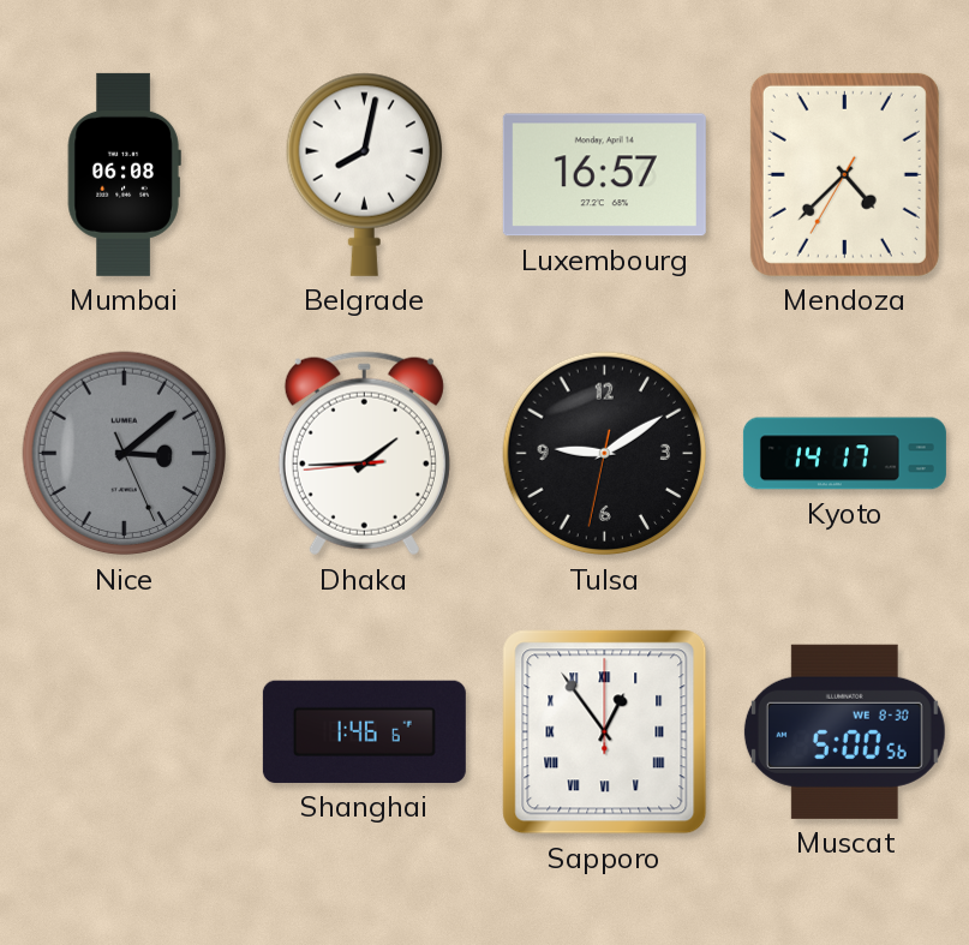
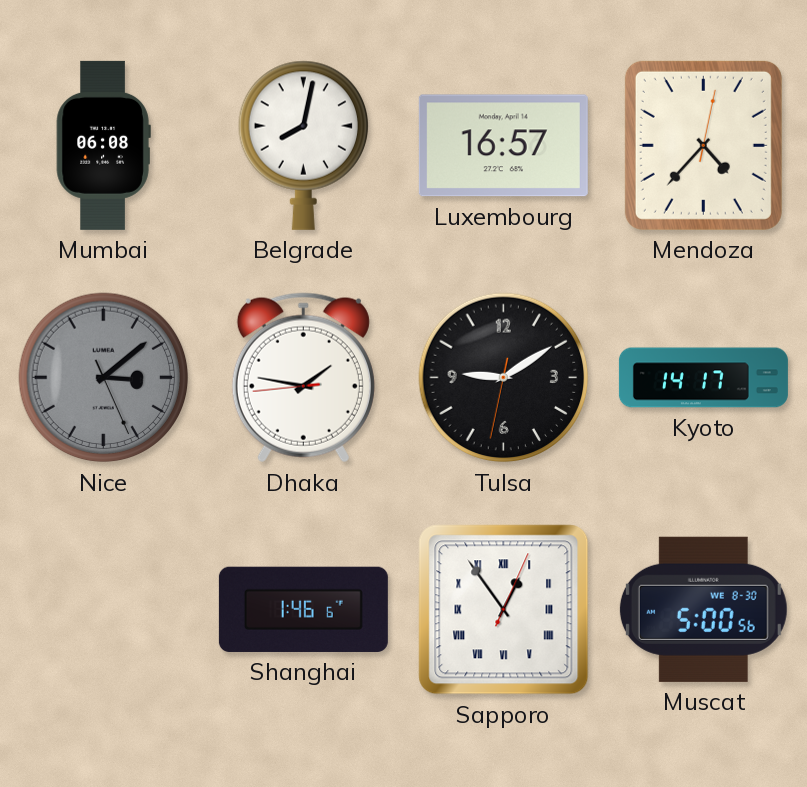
Mendoza: 4:37:35 -> 4:37:02
Dhaka: 1:44 -> 1:46
Sapporo: 12:54:00 -> 12:54:04
